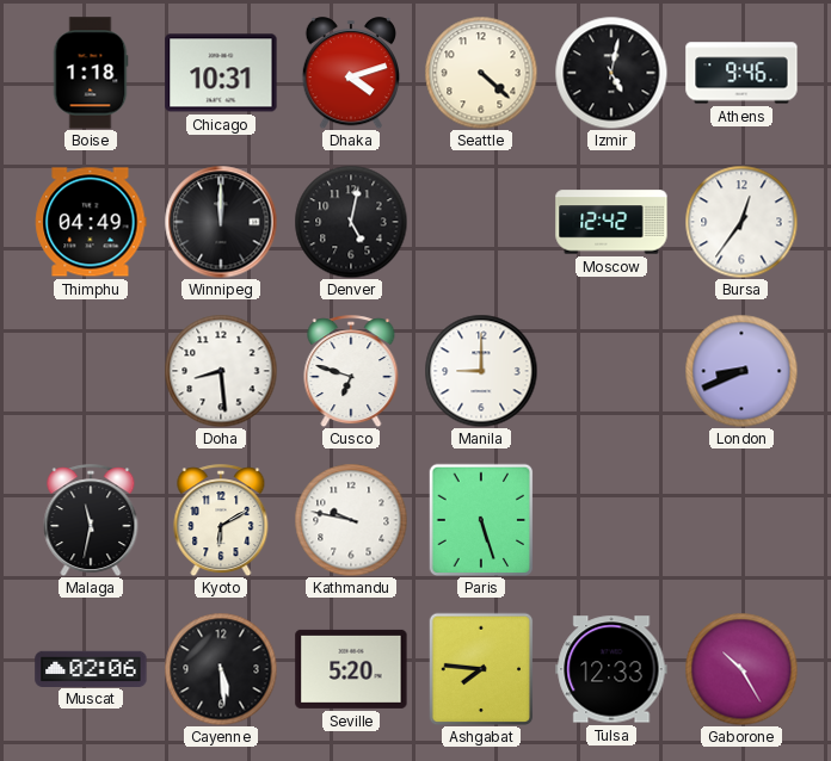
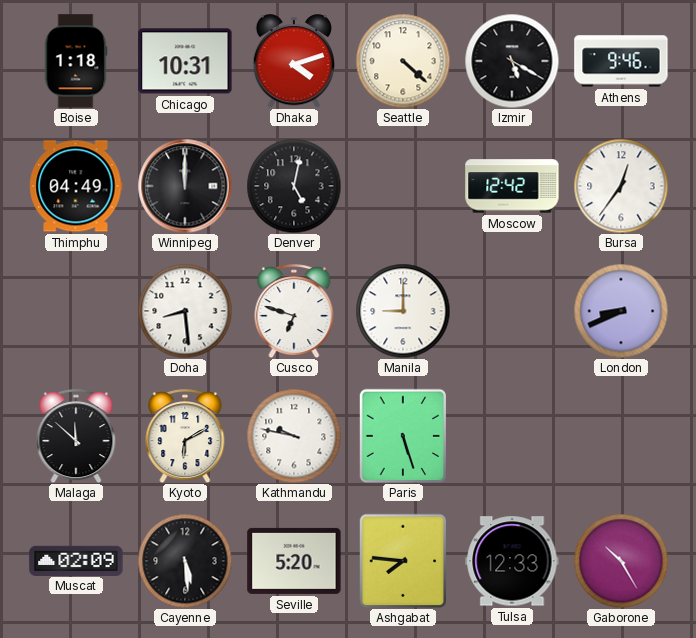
Izmir: 5:02 -> 5:20
Malaga: 11:32 -> 11:52
Muscat: 02:06 -> 02:09
